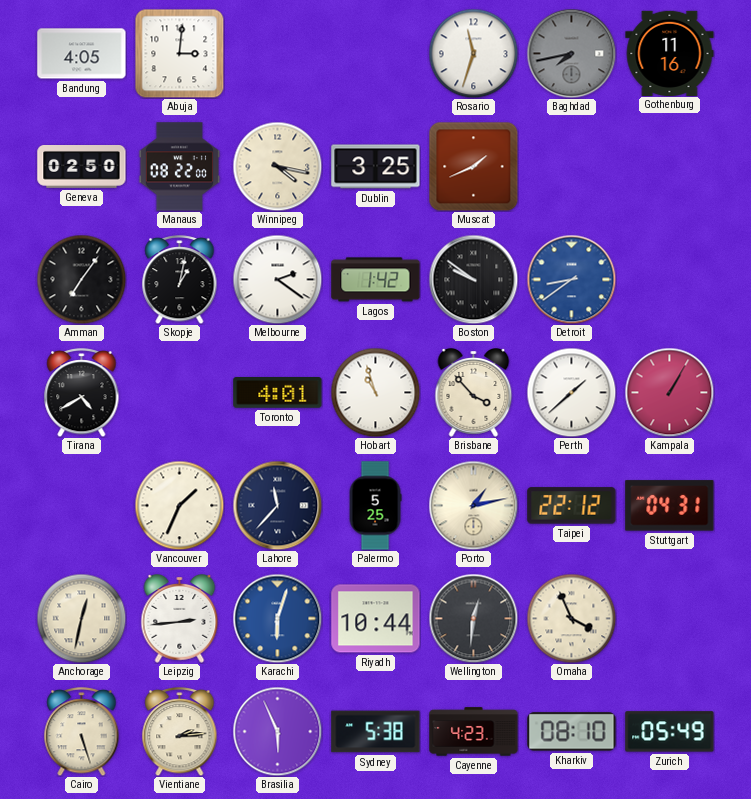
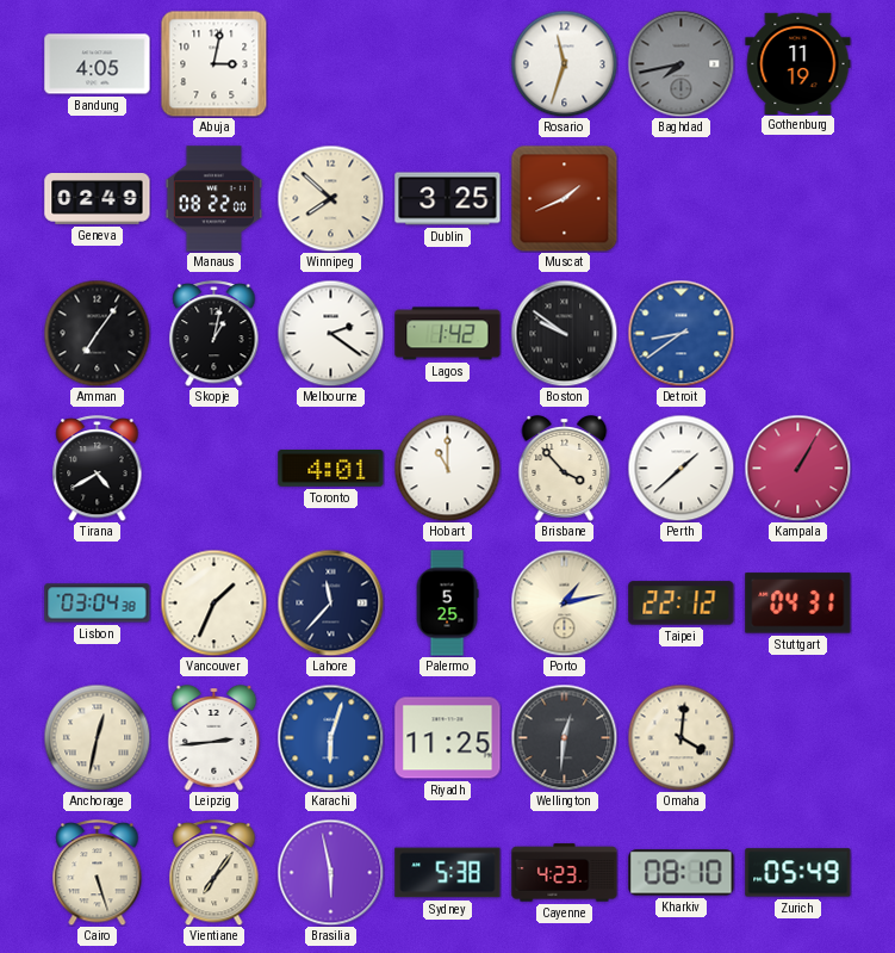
Abuja: 3:01 -> 3:02
Gothenburg: 11:16 -> 11:19
Geneva: 02:50 -> 02:49
Winnipeg: 4:17 -> 7:52
Hobart: 10:57 -> 11:00
Lisbon: none -> 03:04
Riyadh: 10:44 -> 11:25
Omaha: 3:56 -> 4:01
Vientiane: 2:14 -> 7:06
Brasilia: 5:56 -> 5:58
